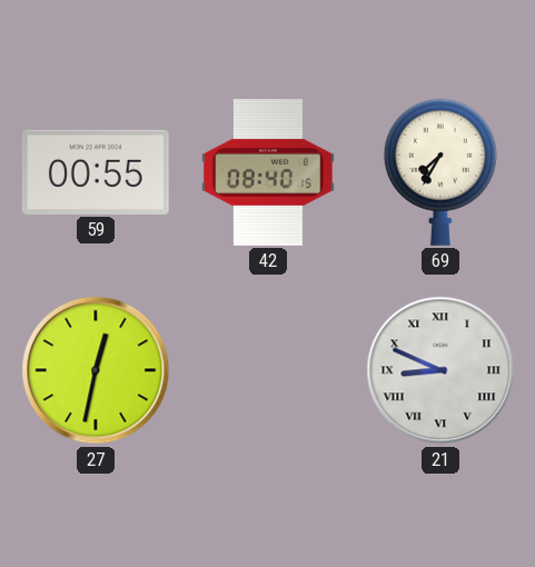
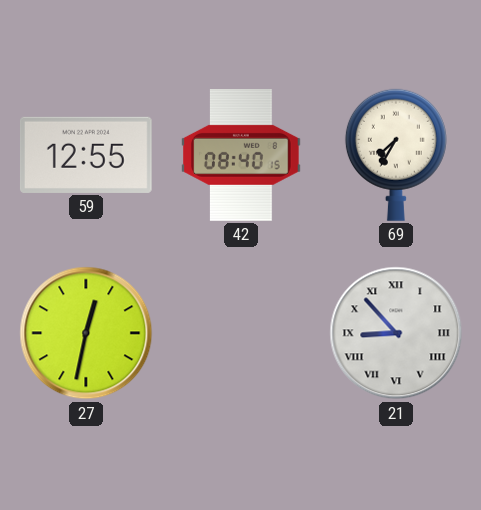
59: 00:55 -> 12:55
21: 8:49 -> 8:53
